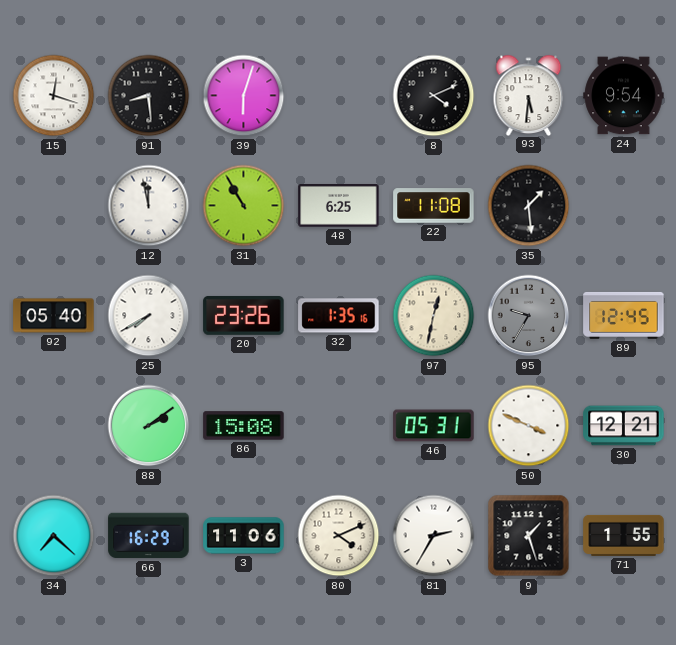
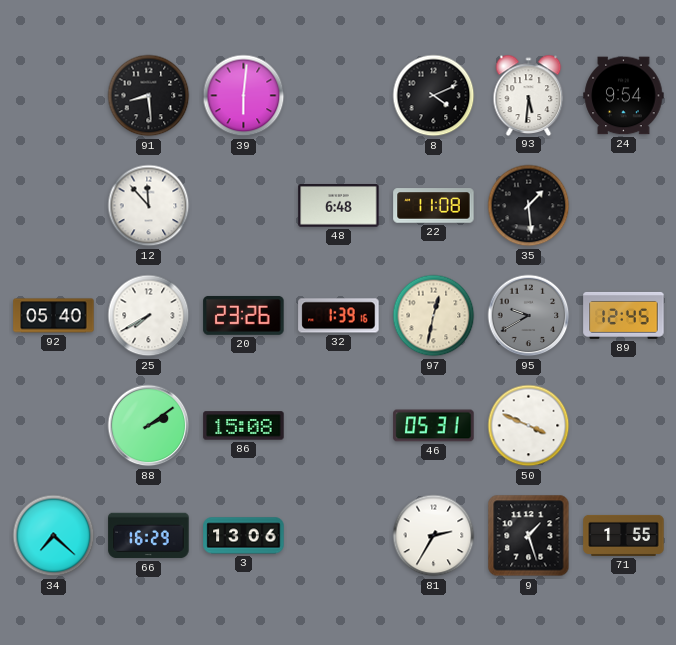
15: 12:18 -> none
39: 6:03 -> 6:01
12: 11:58 -> 11:53
31: 10:55 -> none
48: 6:25 -> 6:48
32: 1:35 -> 1:39
95: 9:35 -> 9:40
30: 12:21 -> none
3: 11:06 -> 13:06
80: 4:11 -> none
